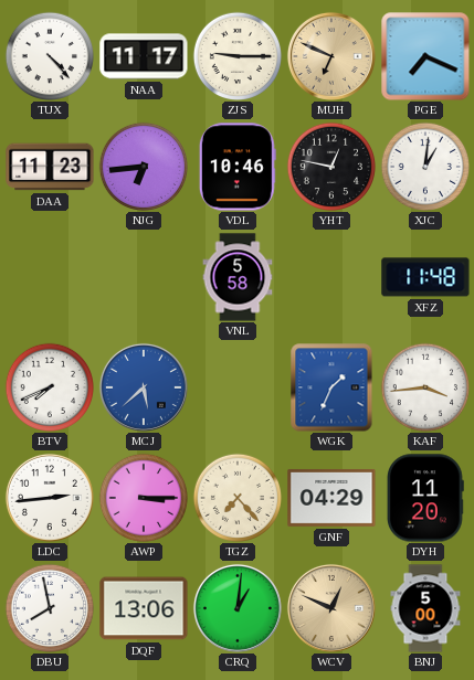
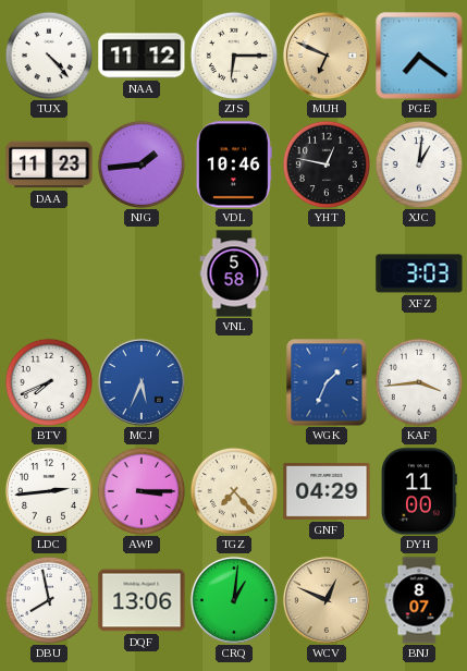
NAA: 11:17 -> 11:12
ZJS: 9:15 -> 6:15
PGE: 7:19 -> 7:21
NJG: 6:44 -> 1:44
XFZ: 11:48 -> 3:03
MCJ: 5:38 -> 5:34
DYH: 11:20 -> 11:00
BNJ: 5:00 -> 8:07
